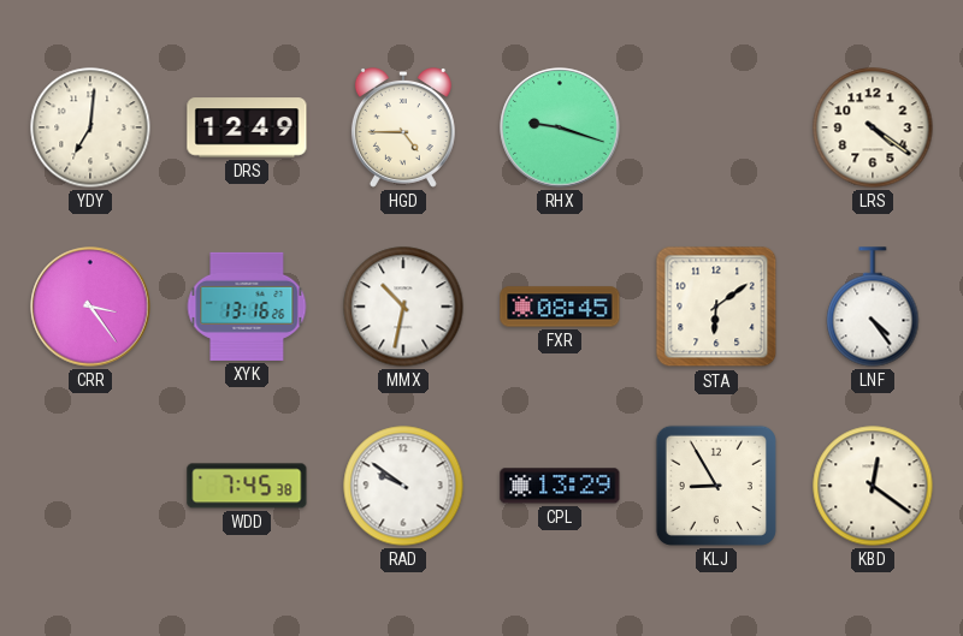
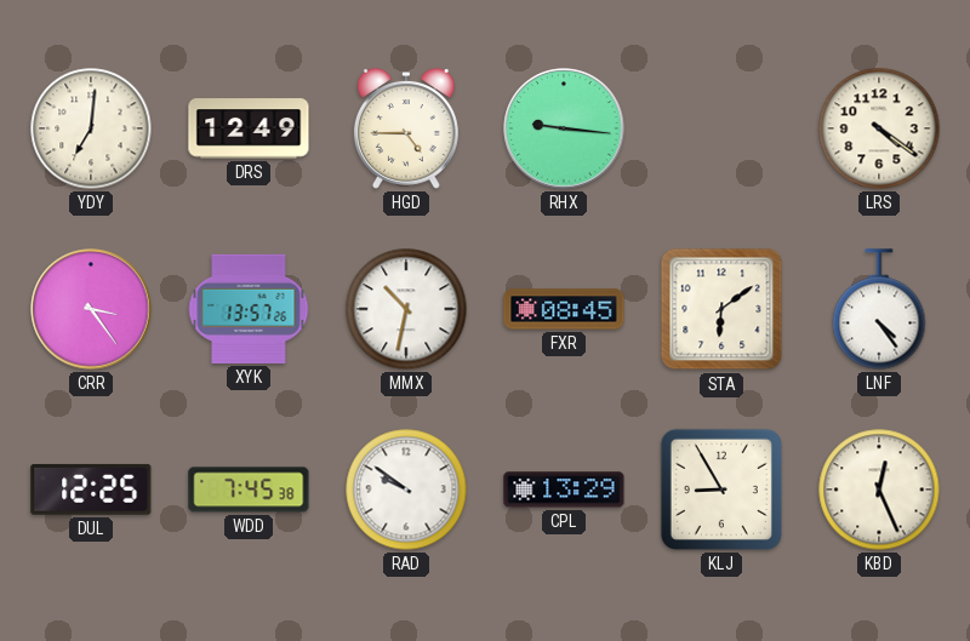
RHX: 9:18 -> 9:16
XYK: 13:16 -> 13:57
DUL: none -> 12:25
KBD: 12:21 -> 12:26
